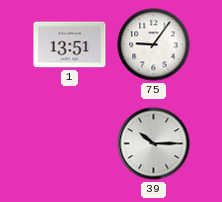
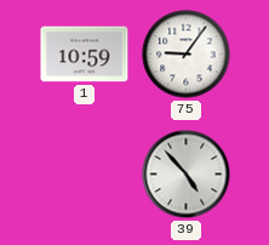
1: 13:51 -> 10:59
39: 10:15 -> 4:53
